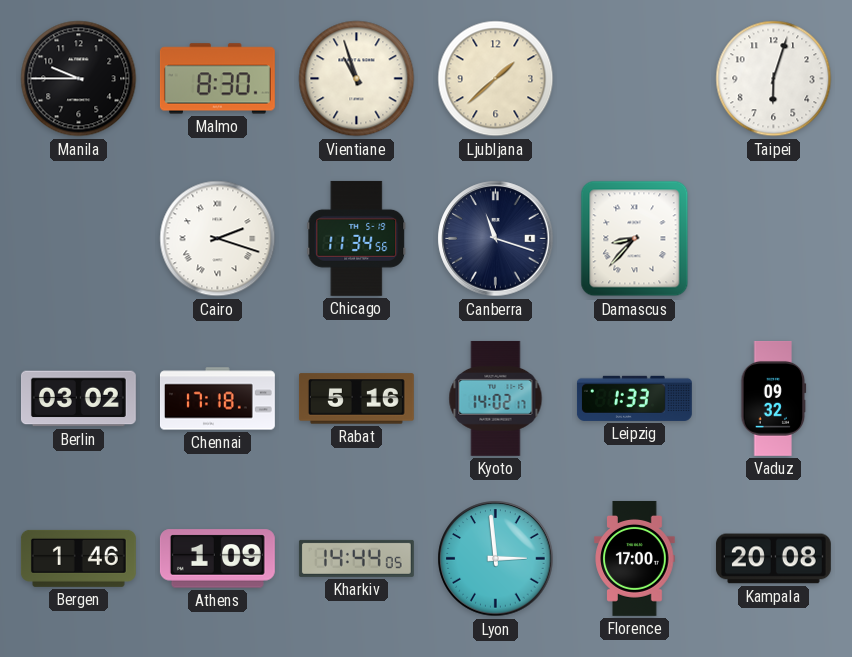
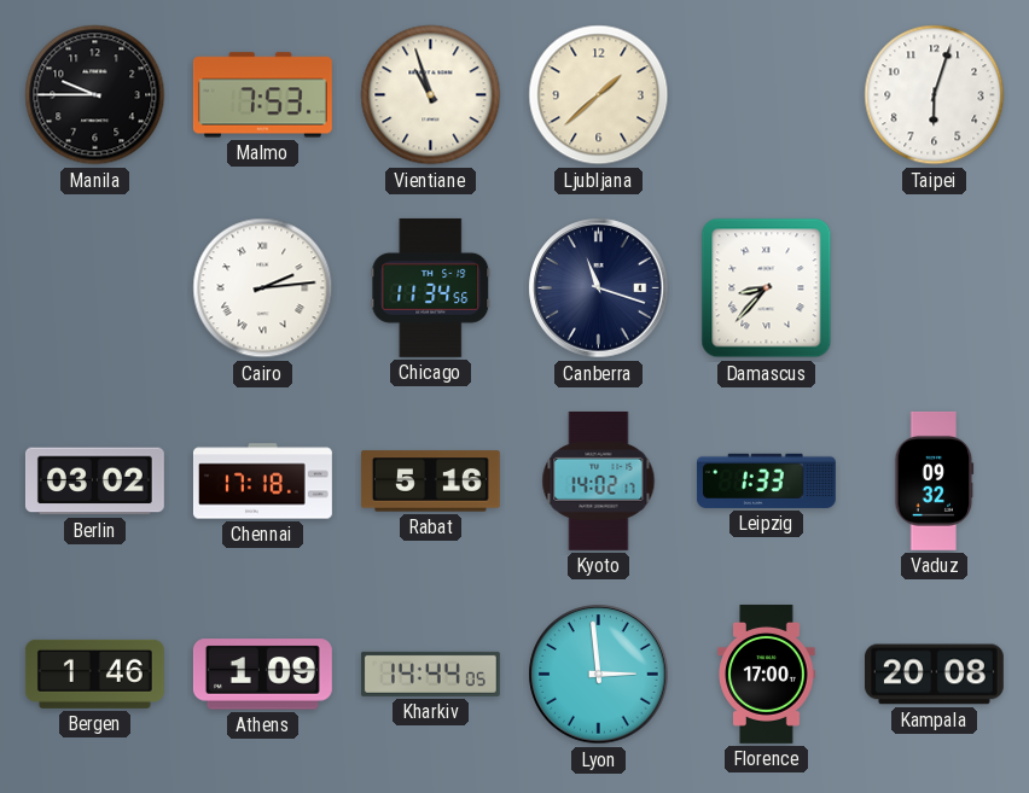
Malmo: 8:30 -> 7:53
Cairo: 2:18 -> 2:14
